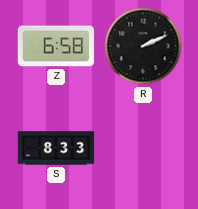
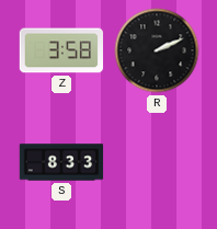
Z: 6:58 -> 3:58
